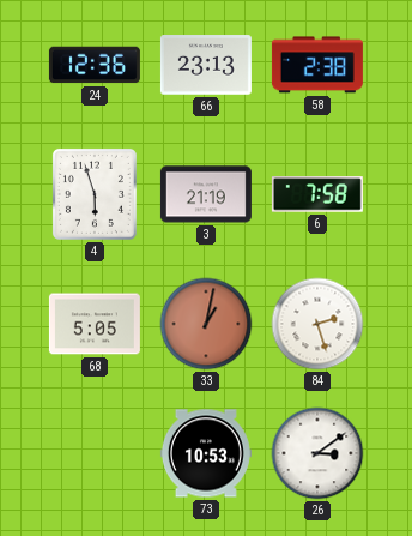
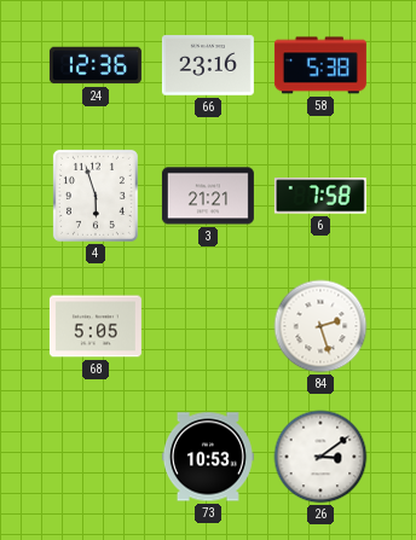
66: 23:13 -> 23:16
58: 2:38 -> 5:38
3: 21:19 -> 21:21
33: 1:02 -> none
